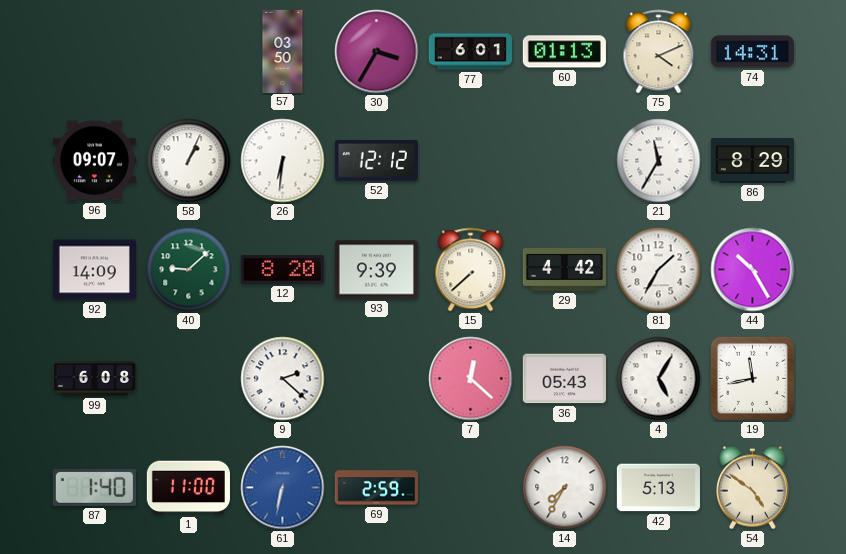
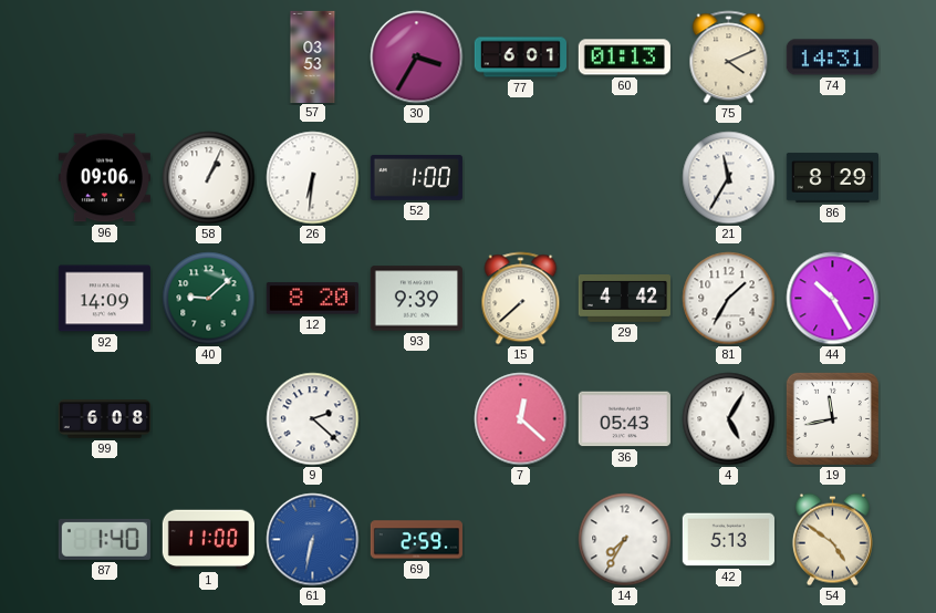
57: 03:50 -> 03:53
96: 09:07 -> 09:06
52: 12:12 -> 1:00
